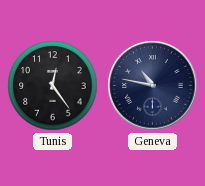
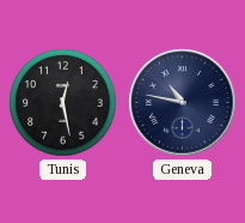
Tunis: 12:24 -> 12:28
